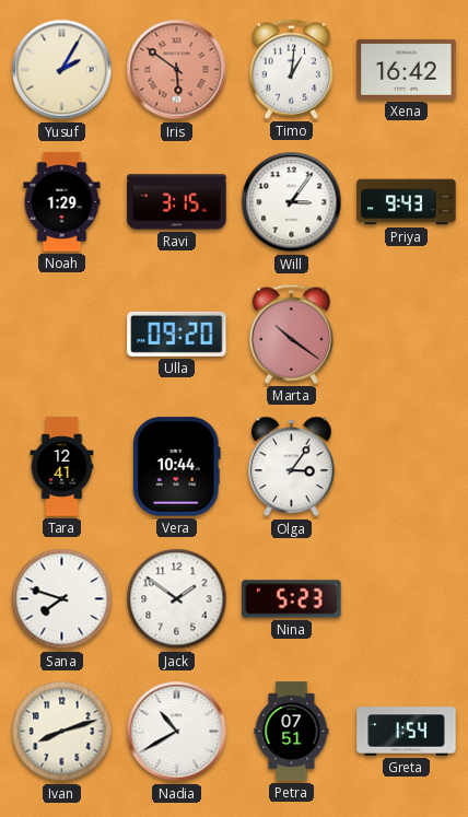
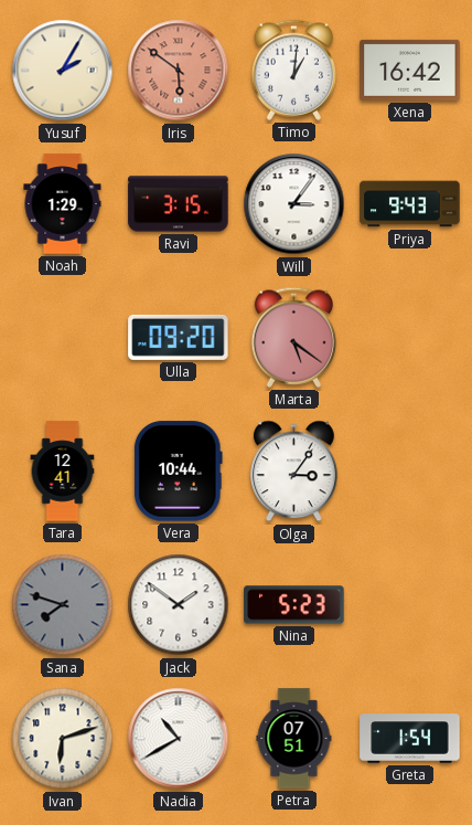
Marta: 10:21 -> 5:21
Sana dial: white -> grey
Ivan: 8:12 -> 6:12
